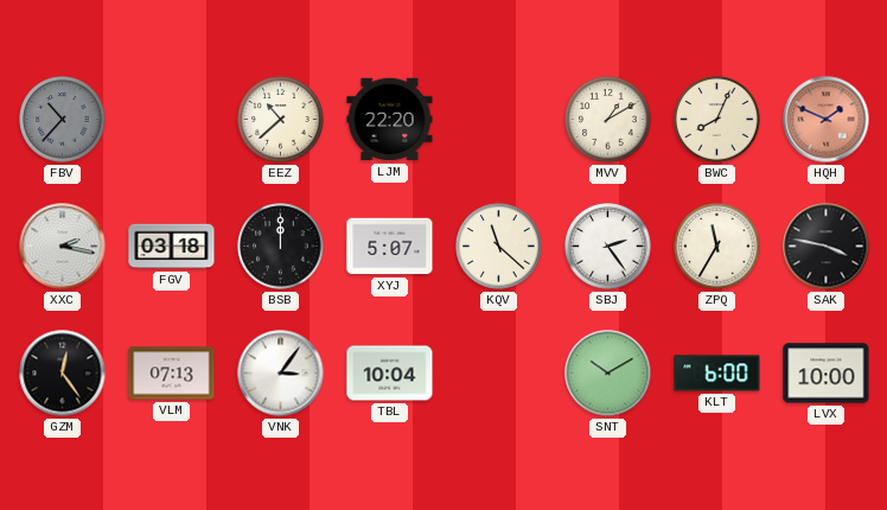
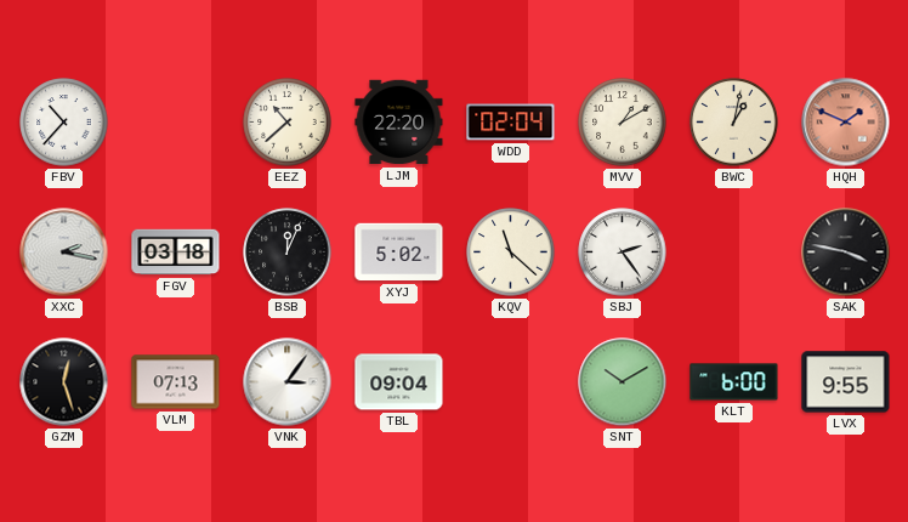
FBV dial: grey -> white
WDD: none -> 02:04
BWC: 8:04 -> 1:02
BSB: 12:00 -> 12:04
XYJ: 5:07 -> 5:02
ZPQ: 11:35 -> none
GZM: 12:24 -> 12:27
TBL: 10:04 -> 09:04
LVX: 10:00 -> 9:55
